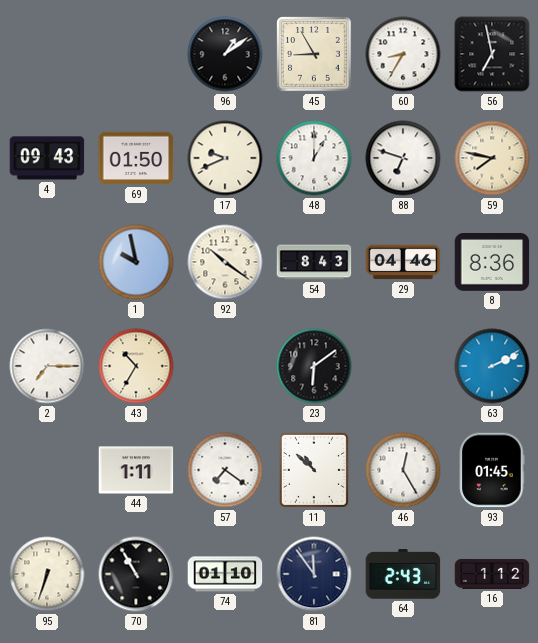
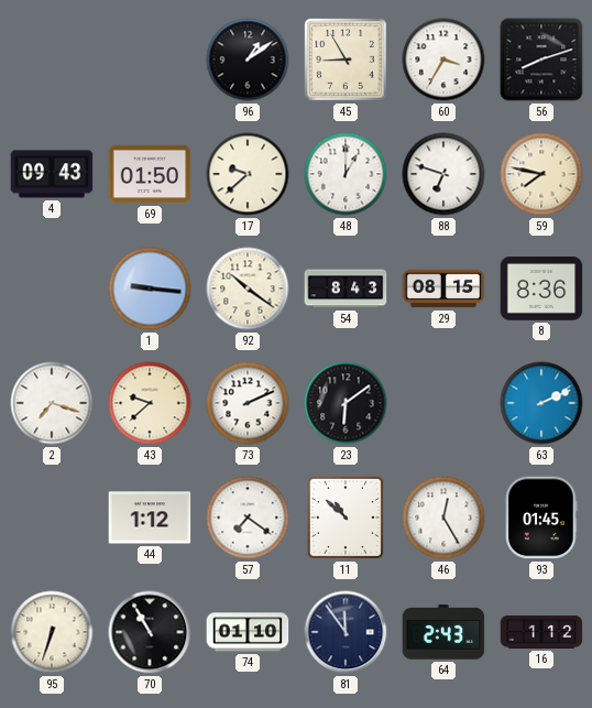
60: 8:35 -> 3:35
56: 6:58 -> 8:12
17: 9:41 -> 9:38
1: 9:58 -> 9:16
29: 04:46 -> 08:15
2: 7:15 -> 7:18
43: 10:35 -> 9:38
73: none -> 2:11
44: 1:11 -> 1:12
